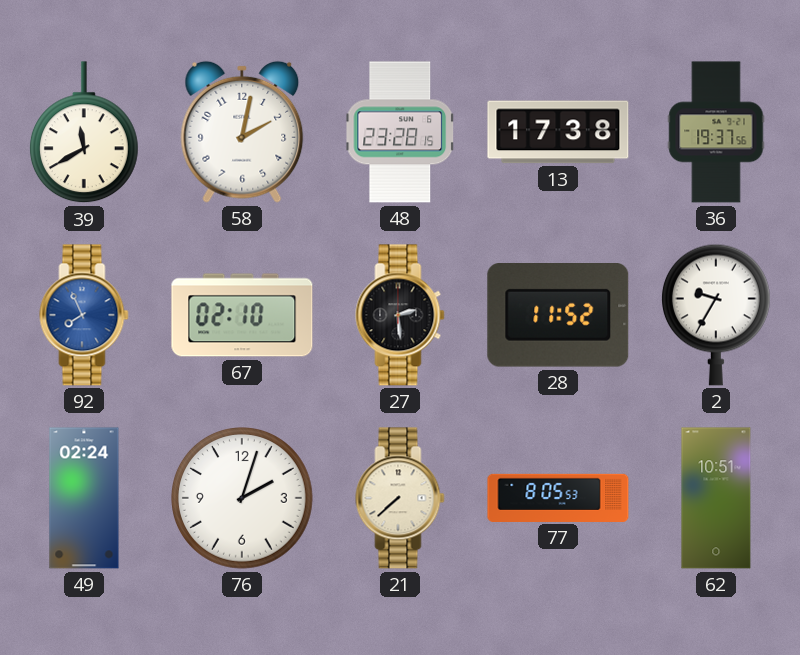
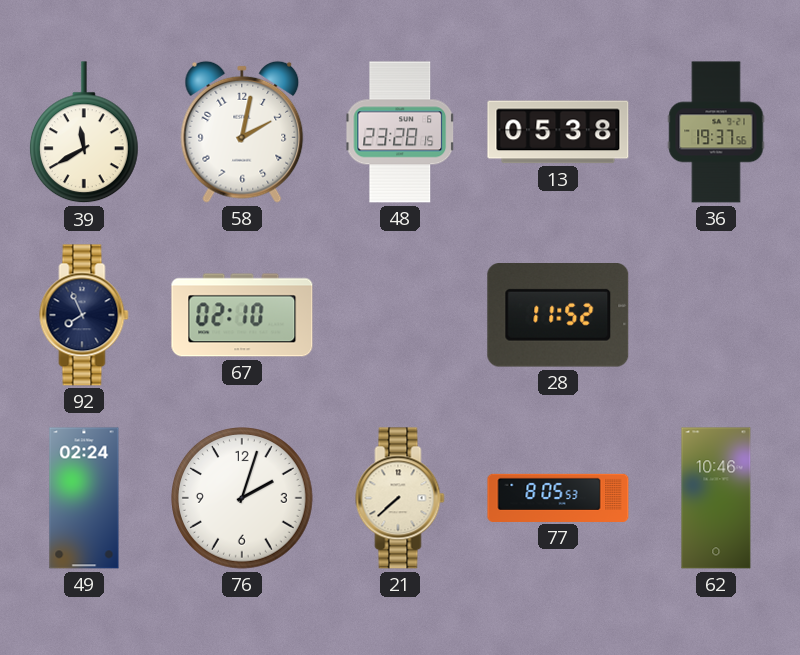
13: 17:38 -> 05:38
92 dial: blue -> navy
27: 2:29 -> none
2: 9:35 -> none
62: 10:51 -> 10:46
